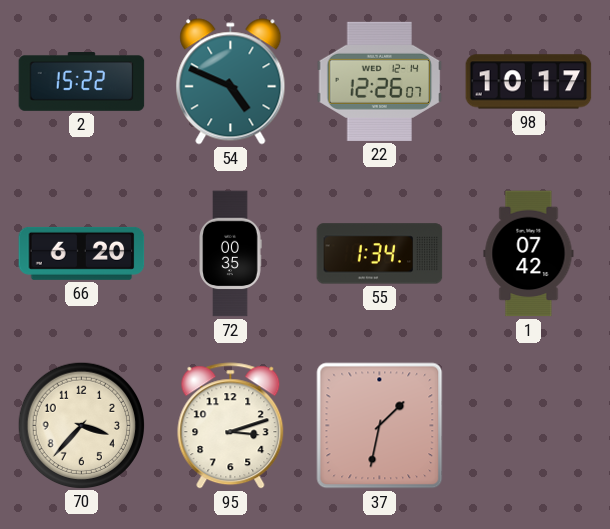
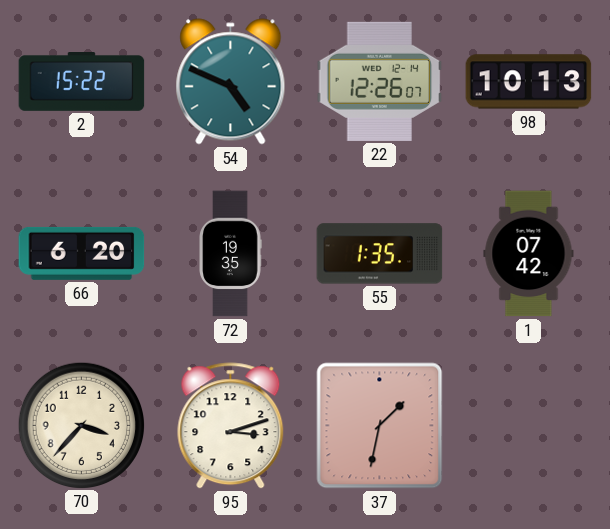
98: 10:17 -> 10:13
72: 00:35 -> 19:35
55: 1:34 -> 1:35
